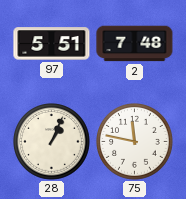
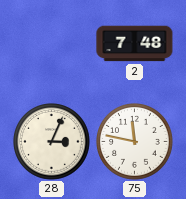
97: 5:51 -> none
28: 1:04 -> 3:04
